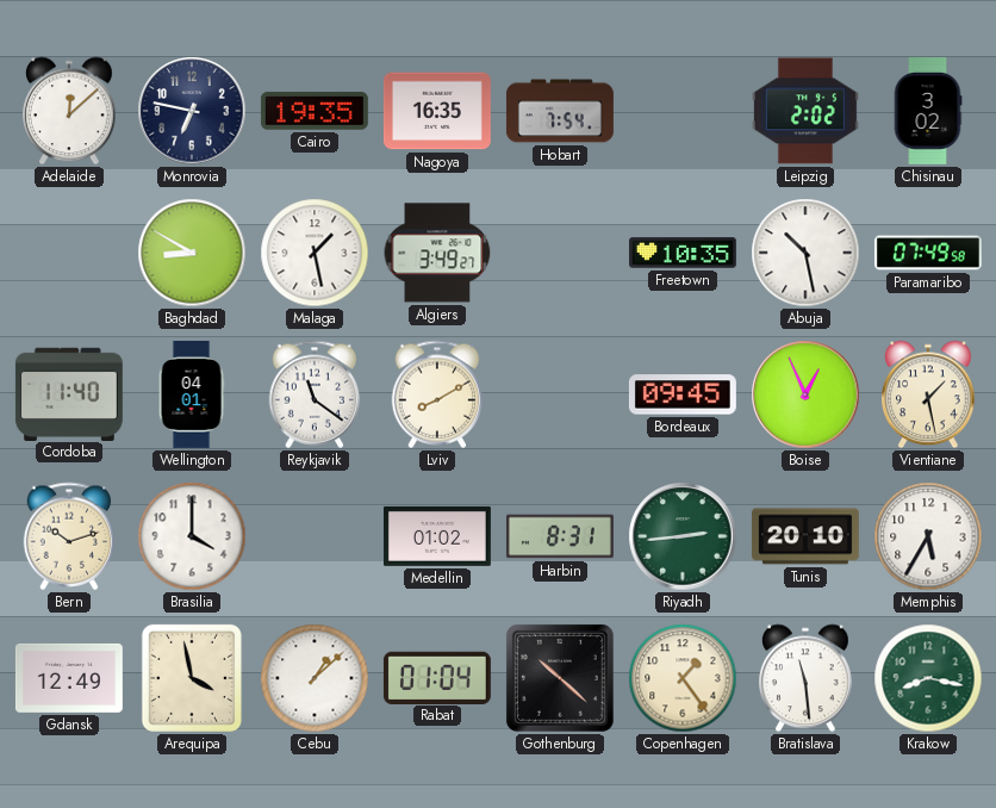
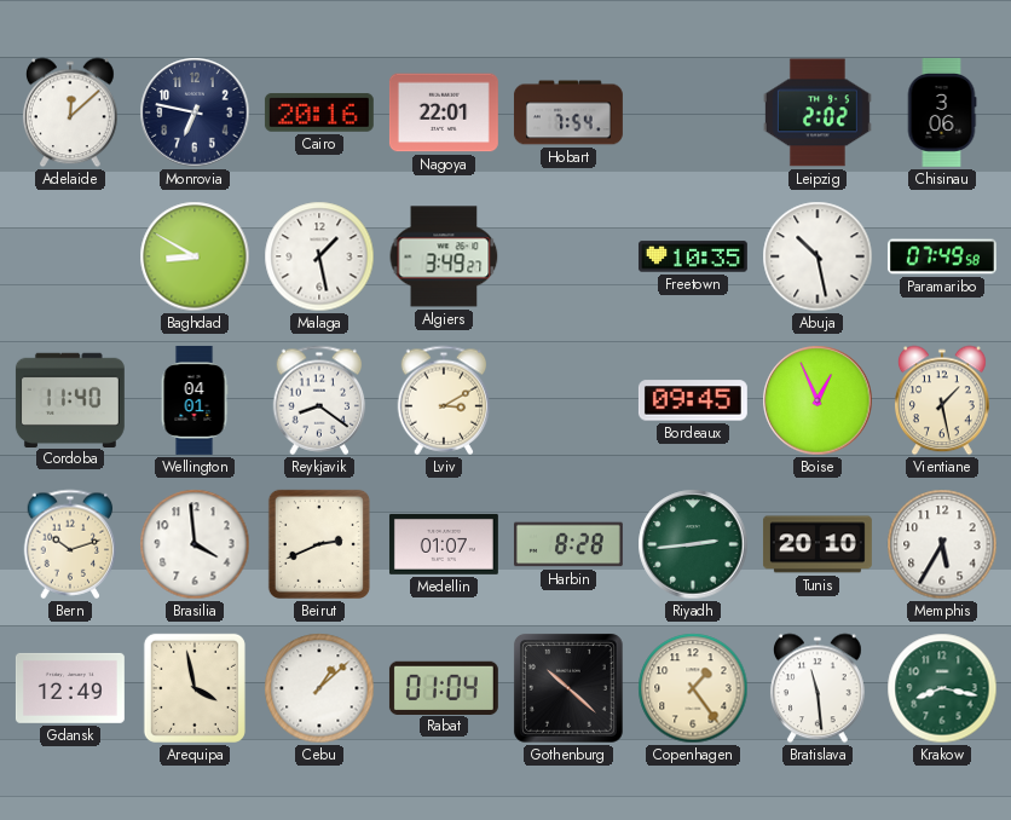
Cairo: 19:35 -> 20:16
Nagoya: 16:35 -> 22:01
Chisinau: 3:02 -> 3:06
Reykjavik: 11:21 -> 8:21
Lviv: 8:10 -> 3:10
Brasilia: 4:00 -> 3:59
Beirut: none -> 2:41
Medellin: 01:02 -> 01:07
Harbin: 8:31 -> 8:28
